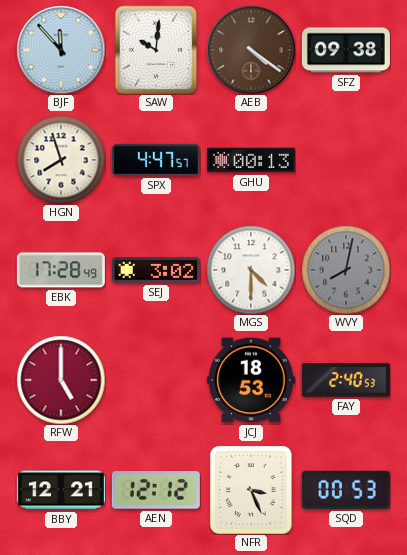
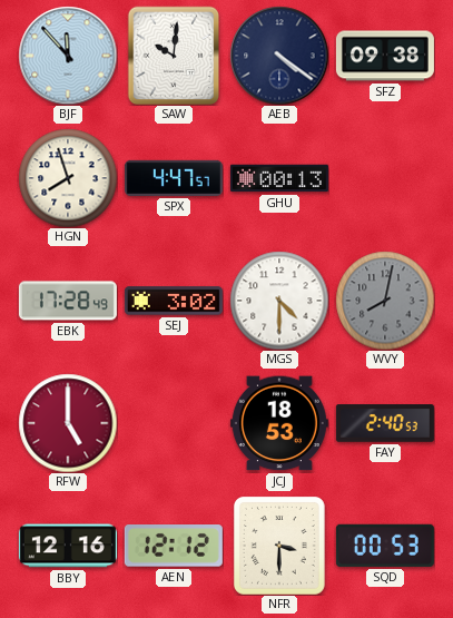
AEB dial: brown -> navy
BBY: 12:21 -> 12:16
NFR: 3:26 -> 3:30
